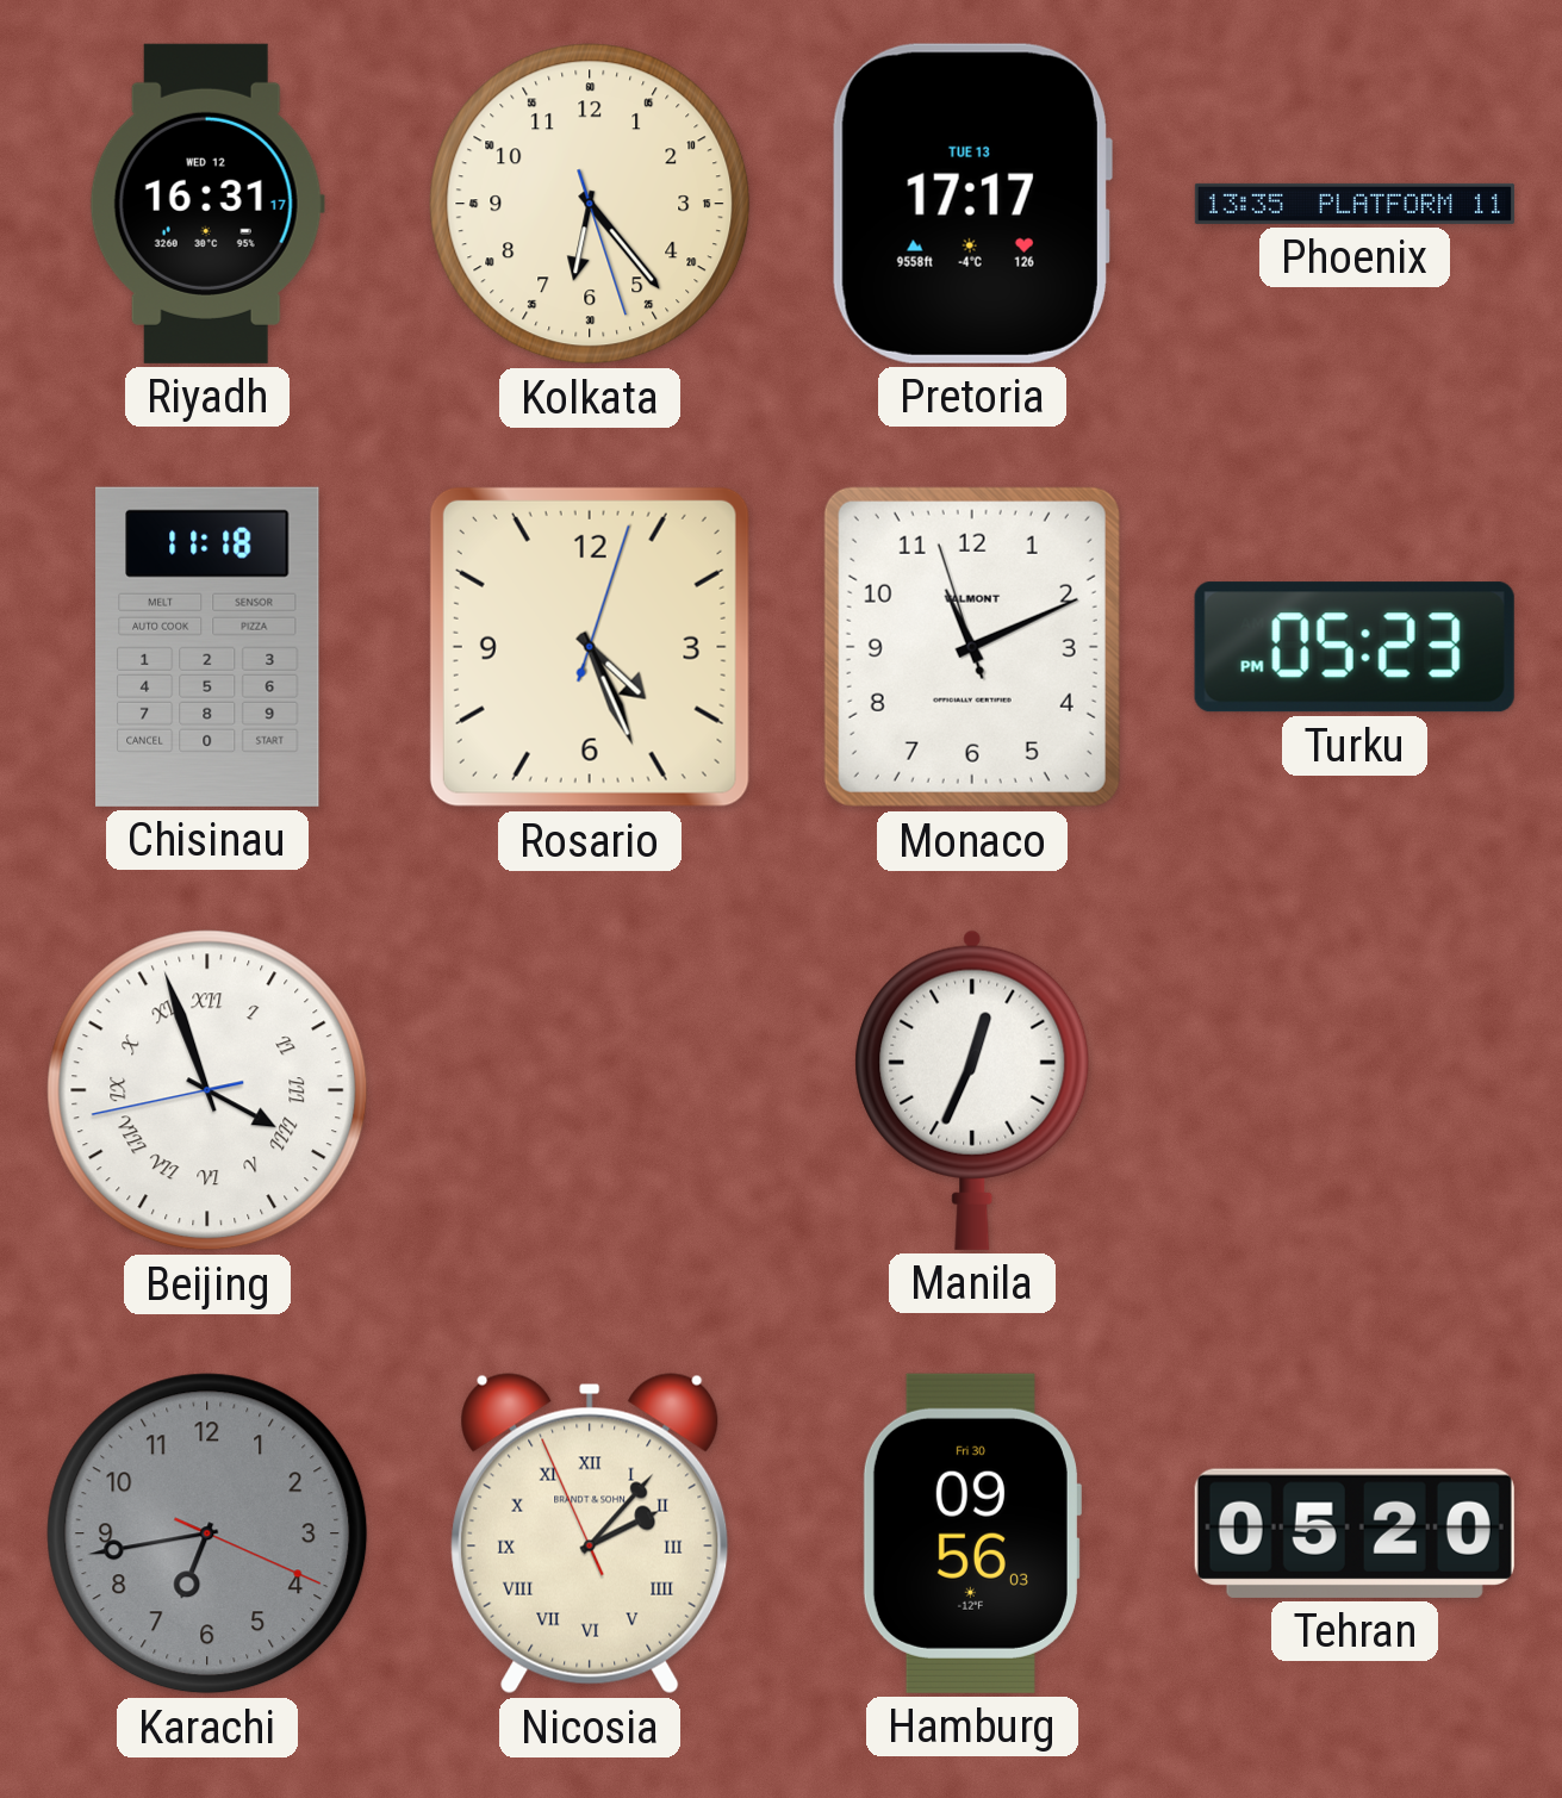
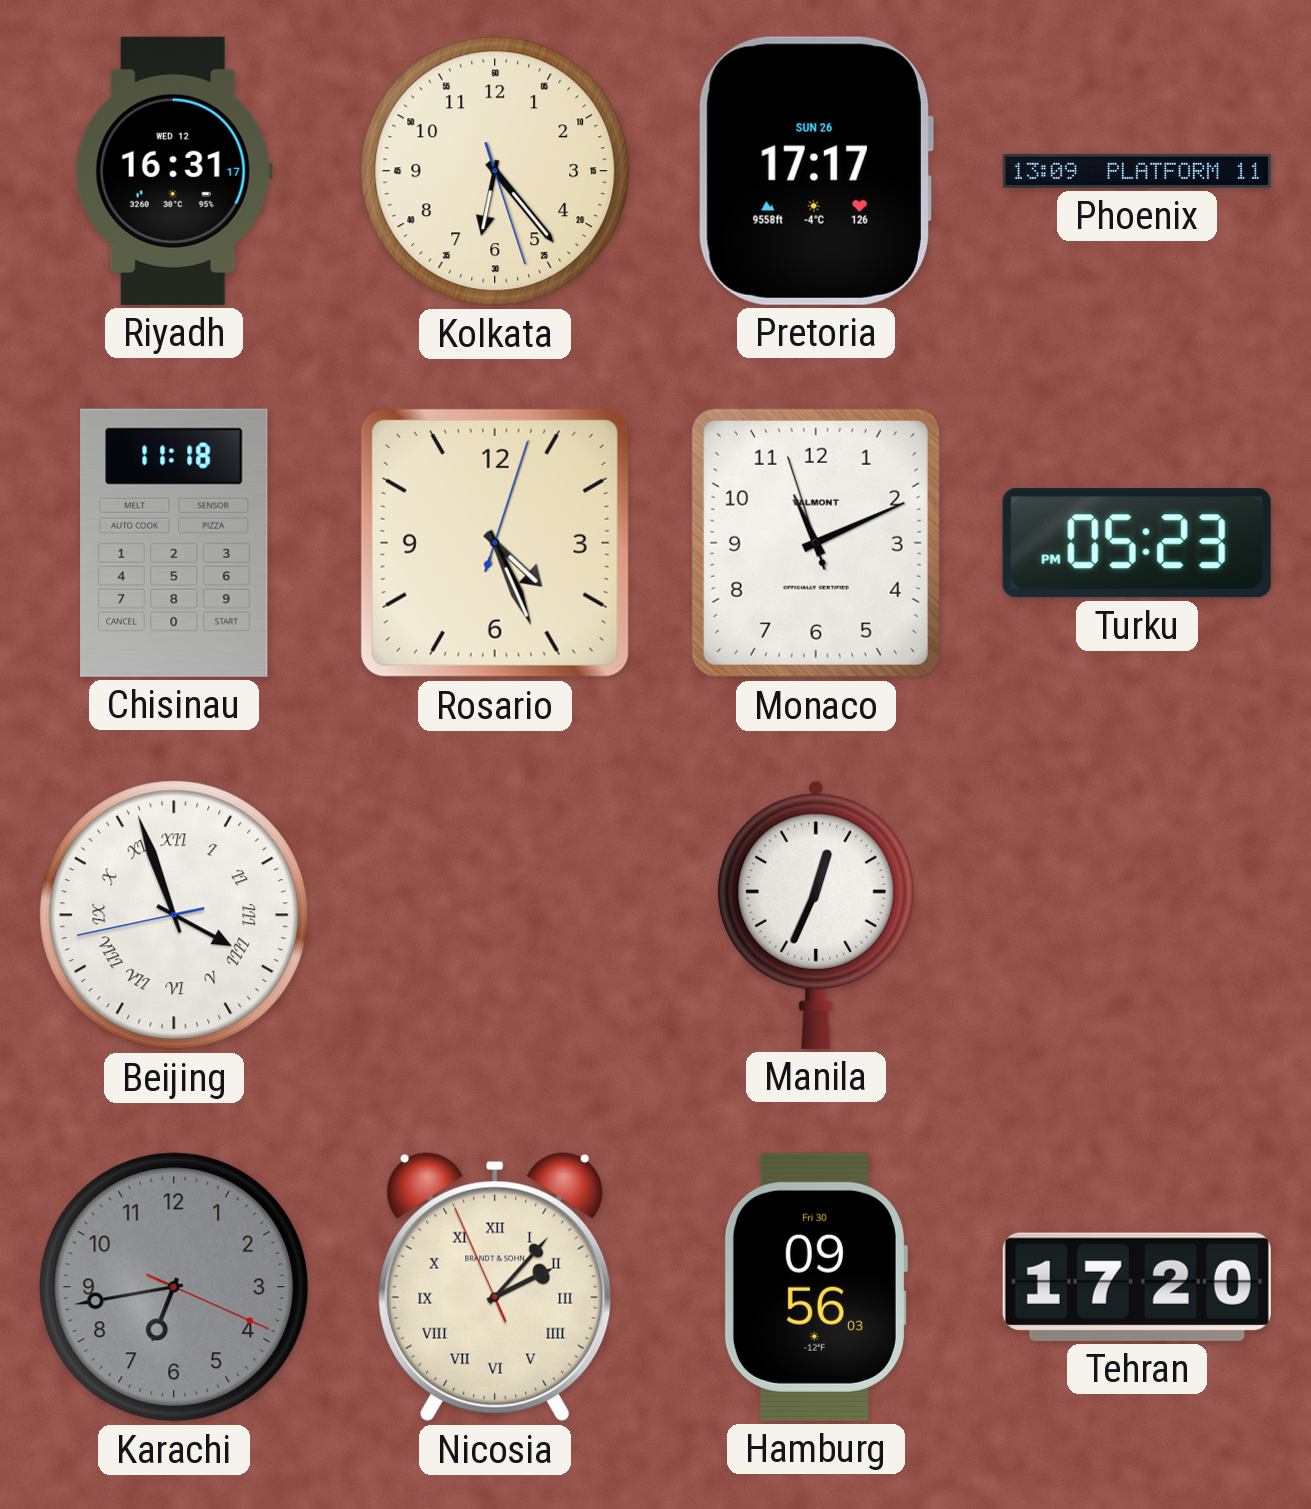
Pretoria date: TUE 13 -> SUN 26
Phoenix: 13:35 -> 13:09
Tehran: 05:20 -> 17:20
